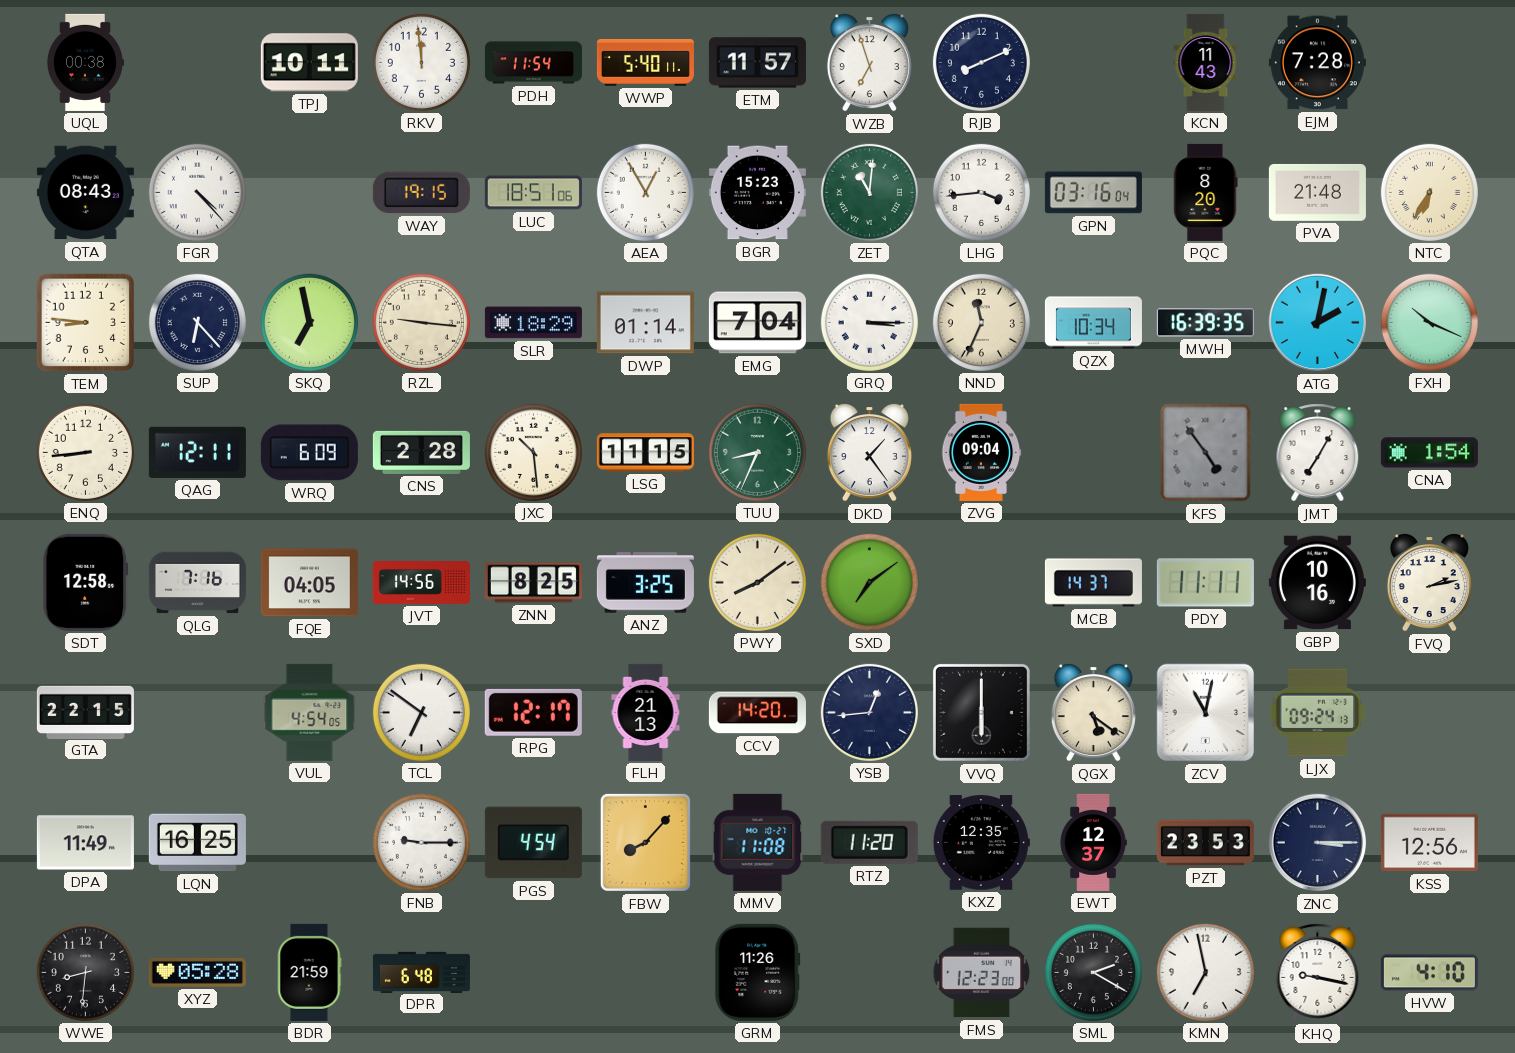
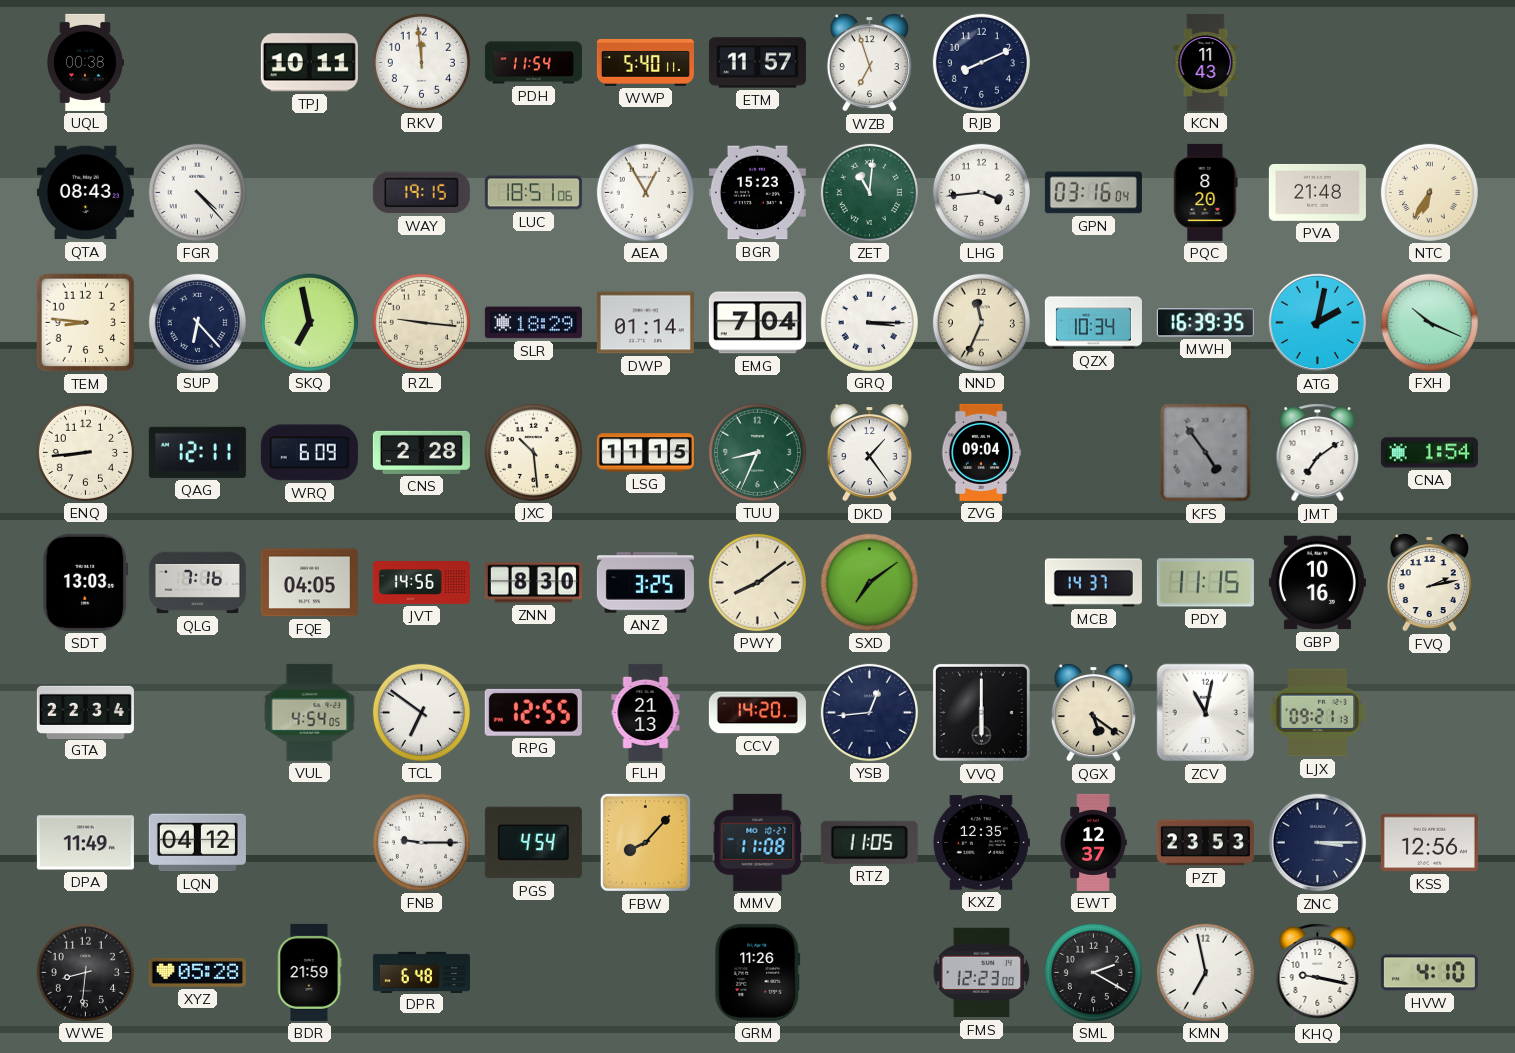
EJM: 7:28 -> none
JMT: 7:05 -> 7:09
SDT: 12:58 -> 13:03
ZNN: 8:25 -> 8:30
PDY: 11:11 -> 11:15
GTA: 22:15 -> 22:34
RPG: 12:17 -> 12:55
LJX: 09:24 -> 09:21
LQN: 16:25 -> 04:12
RTZ: 11:20 -> 11:05
